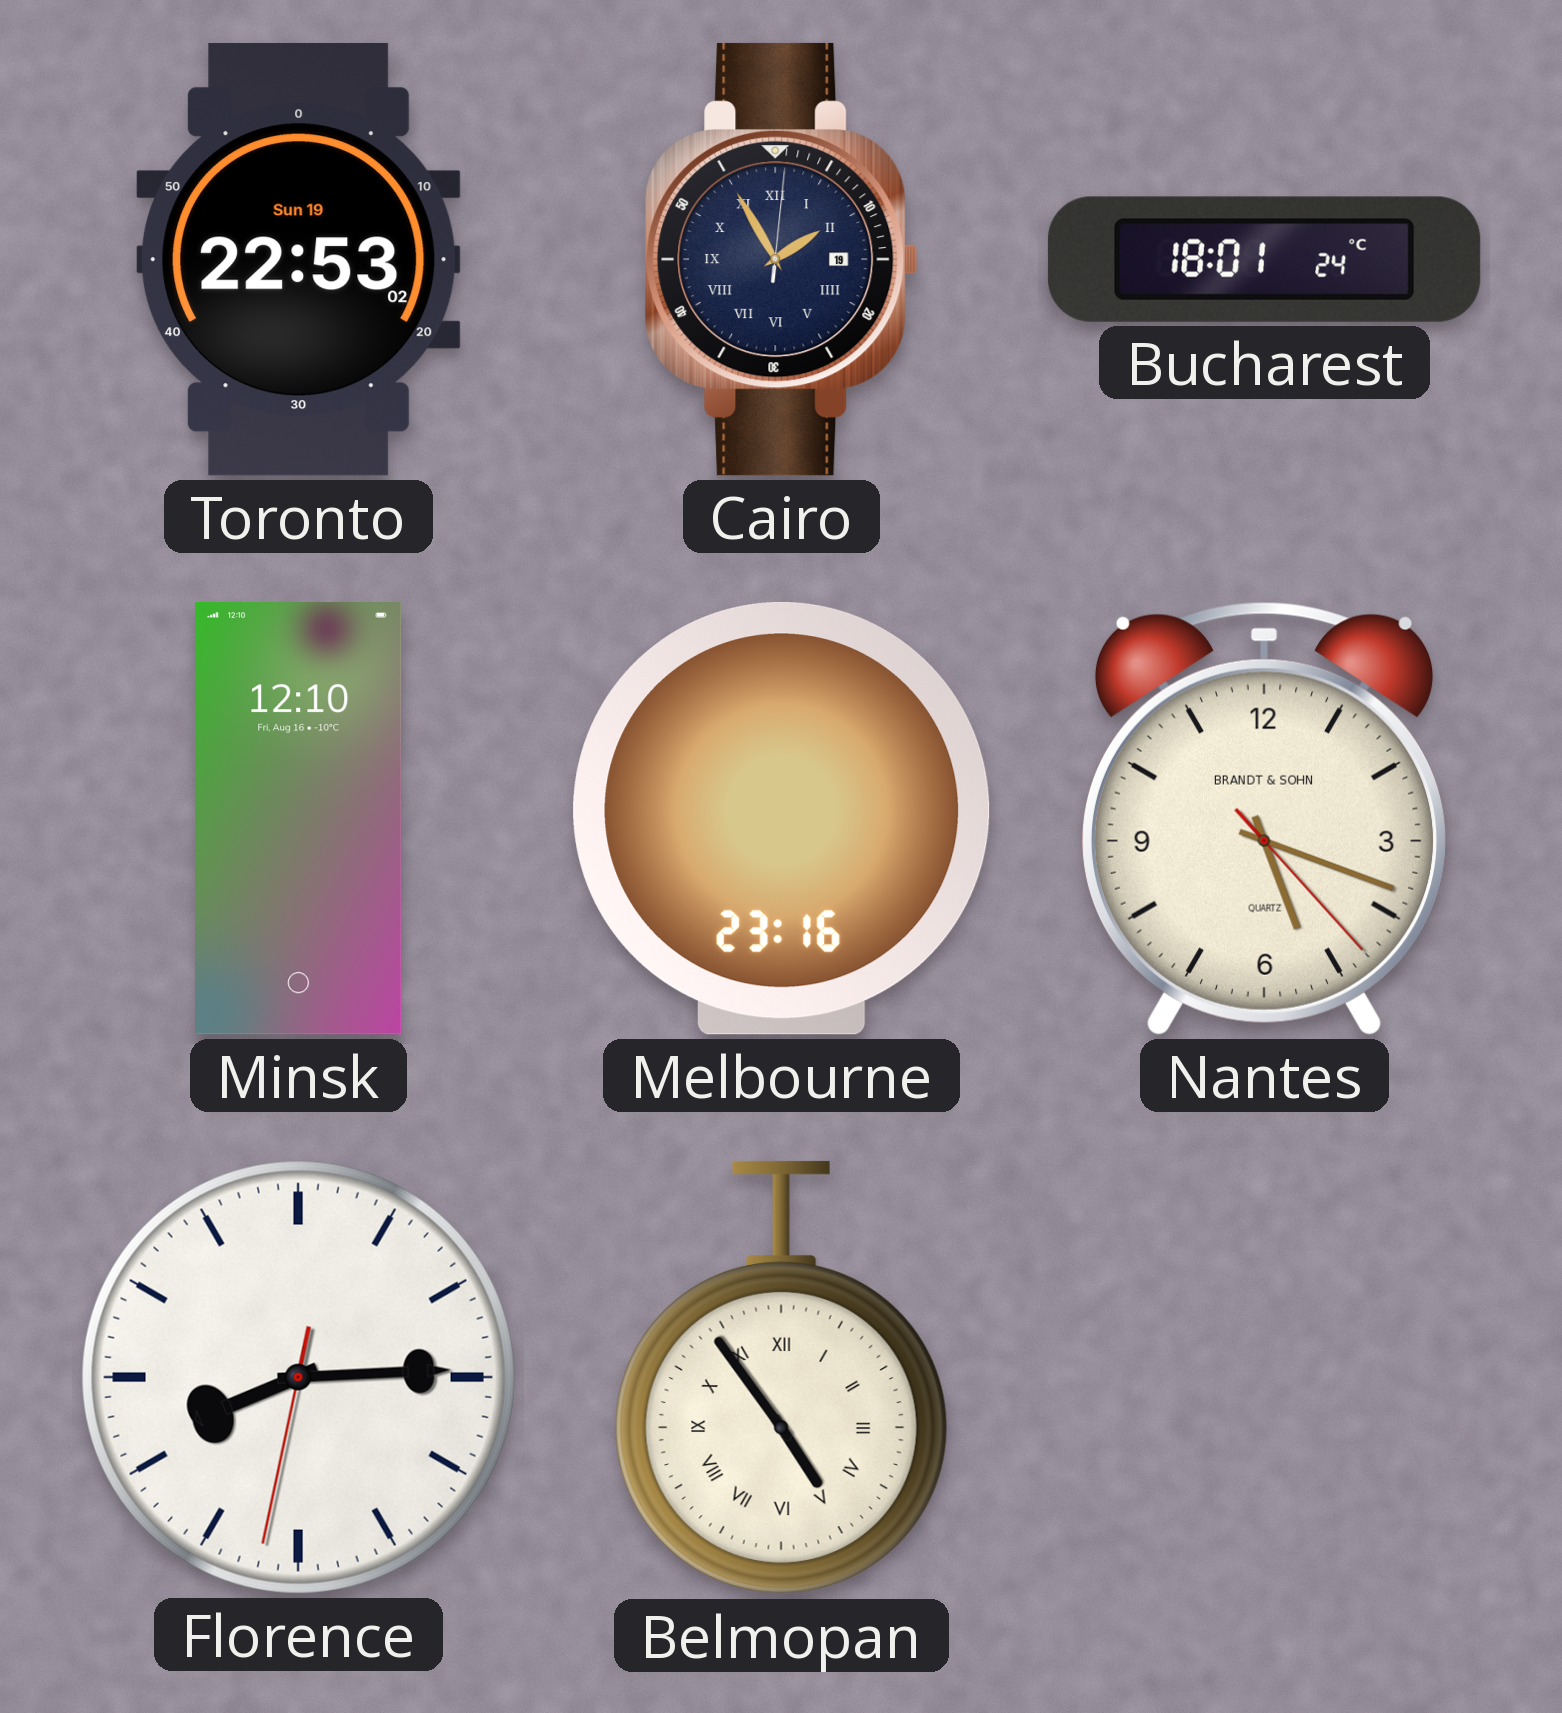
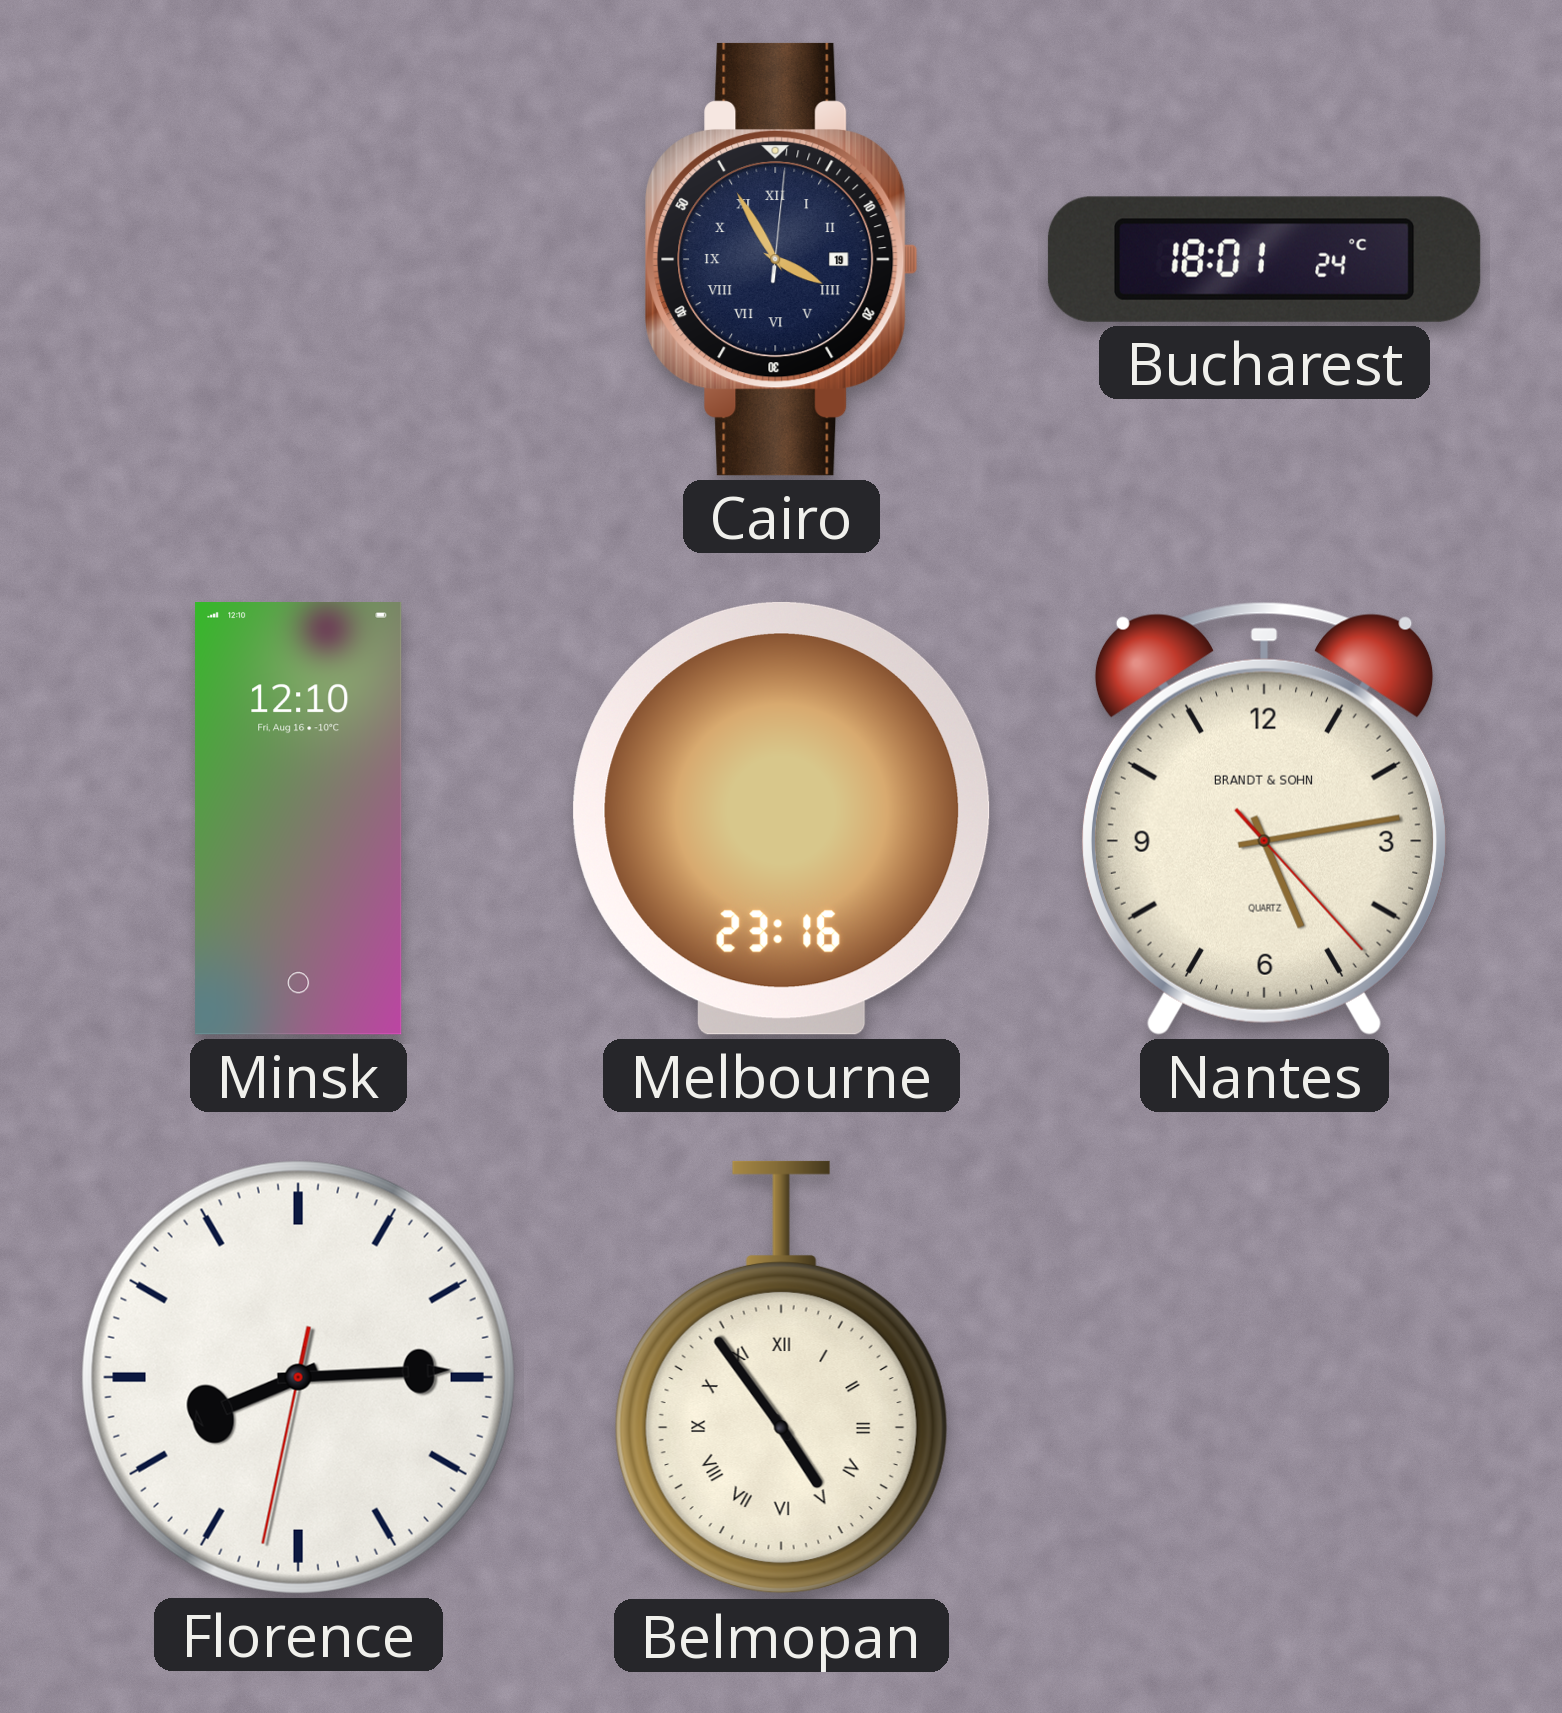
Toronto: 22:53 -> none
Cairo: 1:55 -> 3:55
Nantes: 5:18 -> 5:13
